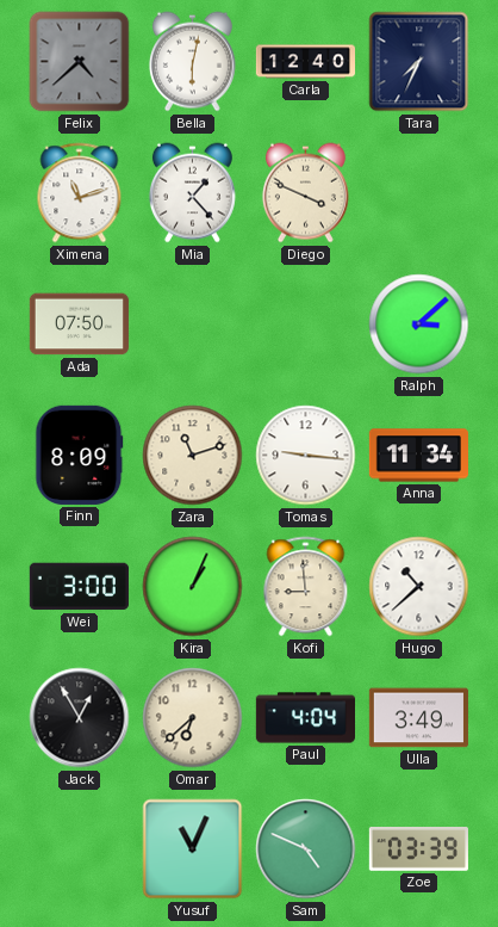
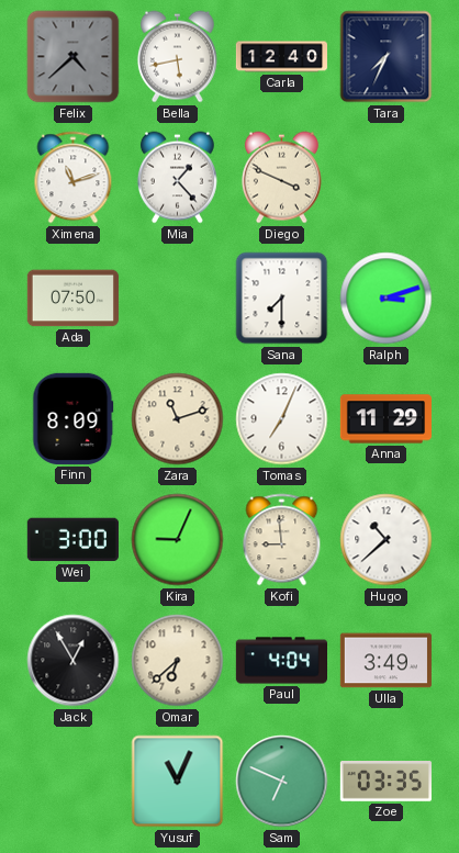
Bella: 6:02 -> 5:43
Sana: none -> 7:30
Ralph: 3:08 -> 3:12
Tomas: 9:16 -> 7:04
Anna: 11:34 -> 11:29
Kira: 1:04 -> 9:04
Sam: 4:49 -> 6:49
Zoe: 03:39 -> 03:35
